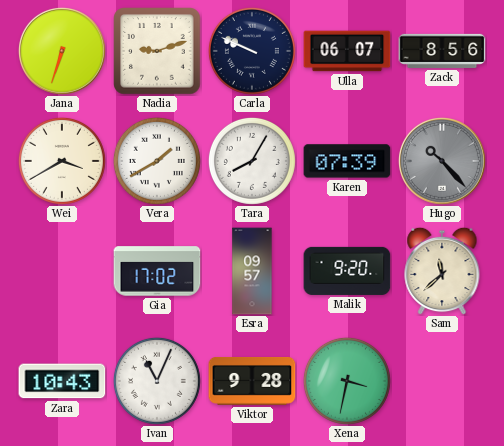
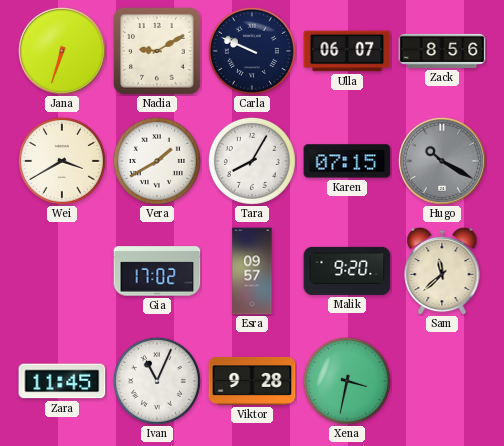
Nadia: 9:12 -> 9:10
Karen: 07:39 -> 07:15
Hugo: 10:23 -> 10:20
Zara: 10:43 -> 11:45
